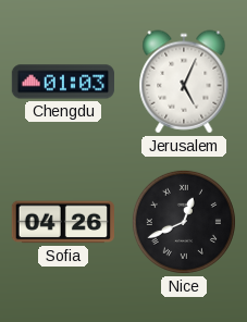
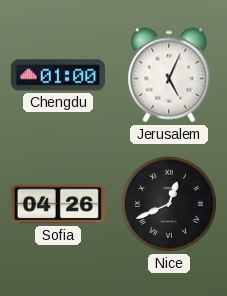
Chengdu: 01:03 -> 01:00
